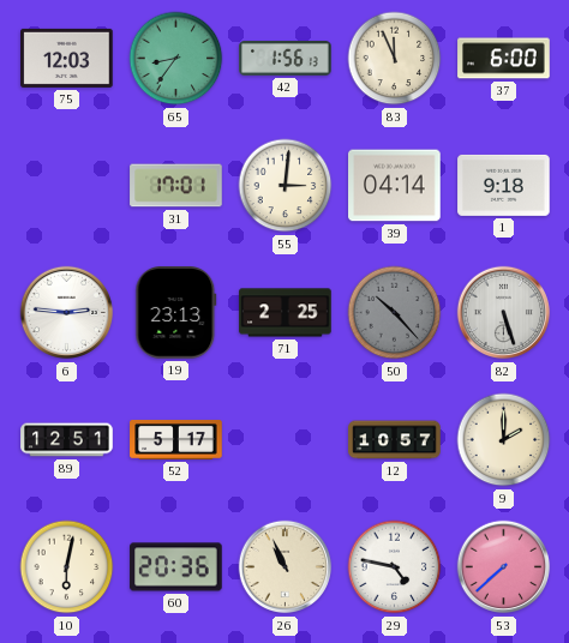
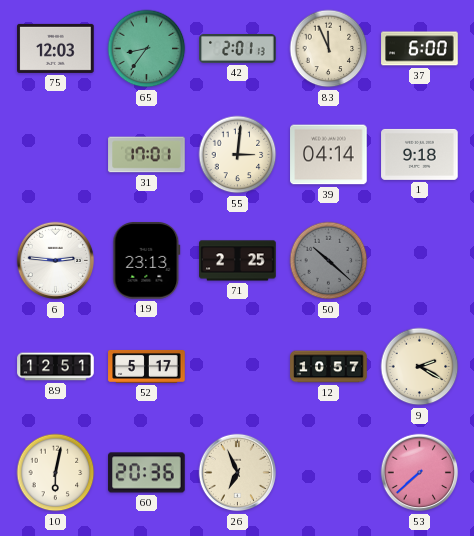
42: 1:56 -> 2:01
50: 10:23 -> 10:22
82: 5:27 -> none
9: 2:00 -> 2:20
26: 10:56 -> 6:56
29: 4:47 -> none
